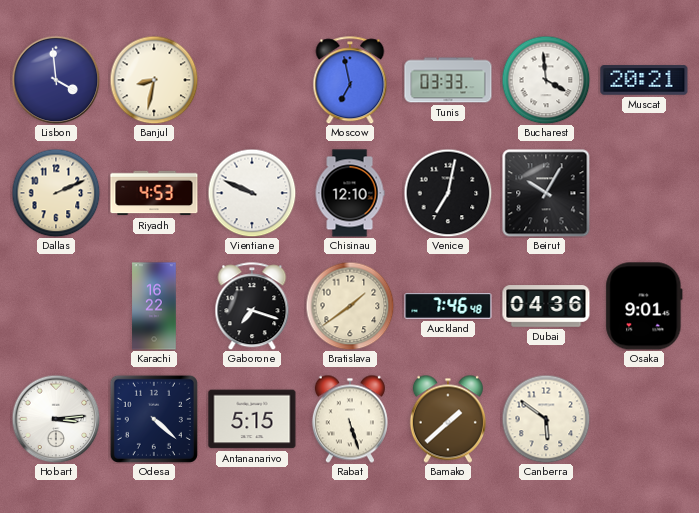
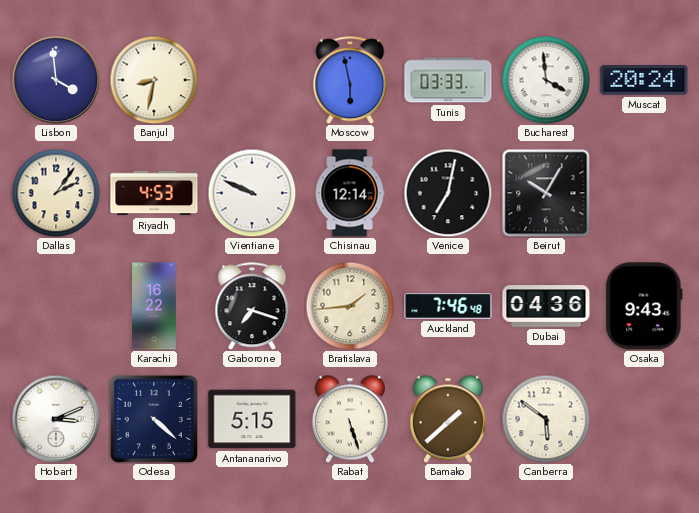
Moscow: 6:58 -> 5:58
Muscat: 20:21 -> 20:24
Dallas: 2:11 -> 2:06
Chisinau: 12:10 -> 12:14
Bratislava: 1:39 -> 1:44
Osaka: 9:01 -> 9:43
Hobart: 3:14 -> 3:11
